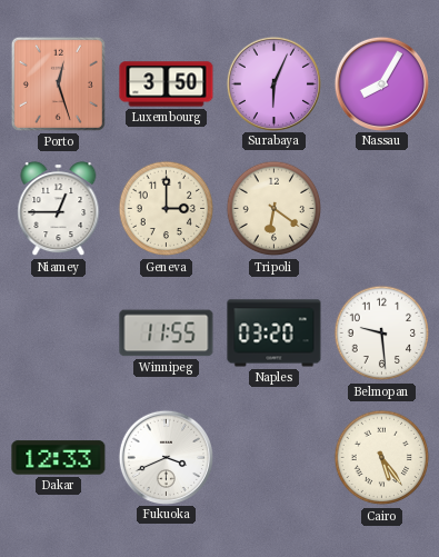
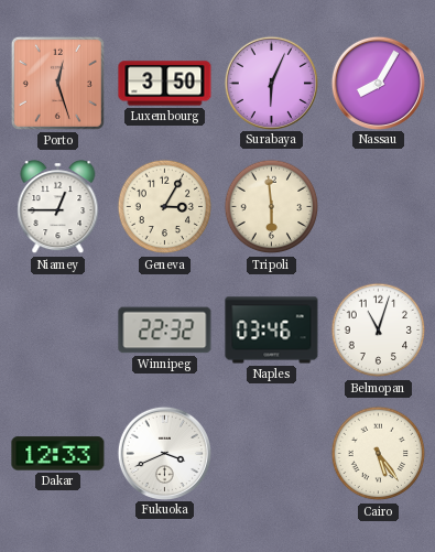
Geneva: 3:00 -> 3:05
Tripoli: 6:21 -> 5:59
Winnipeg: 11:55 -> 22:32
Naples: 03:20 -> 03:46
Belmopan: 9:29 -> 11:03
